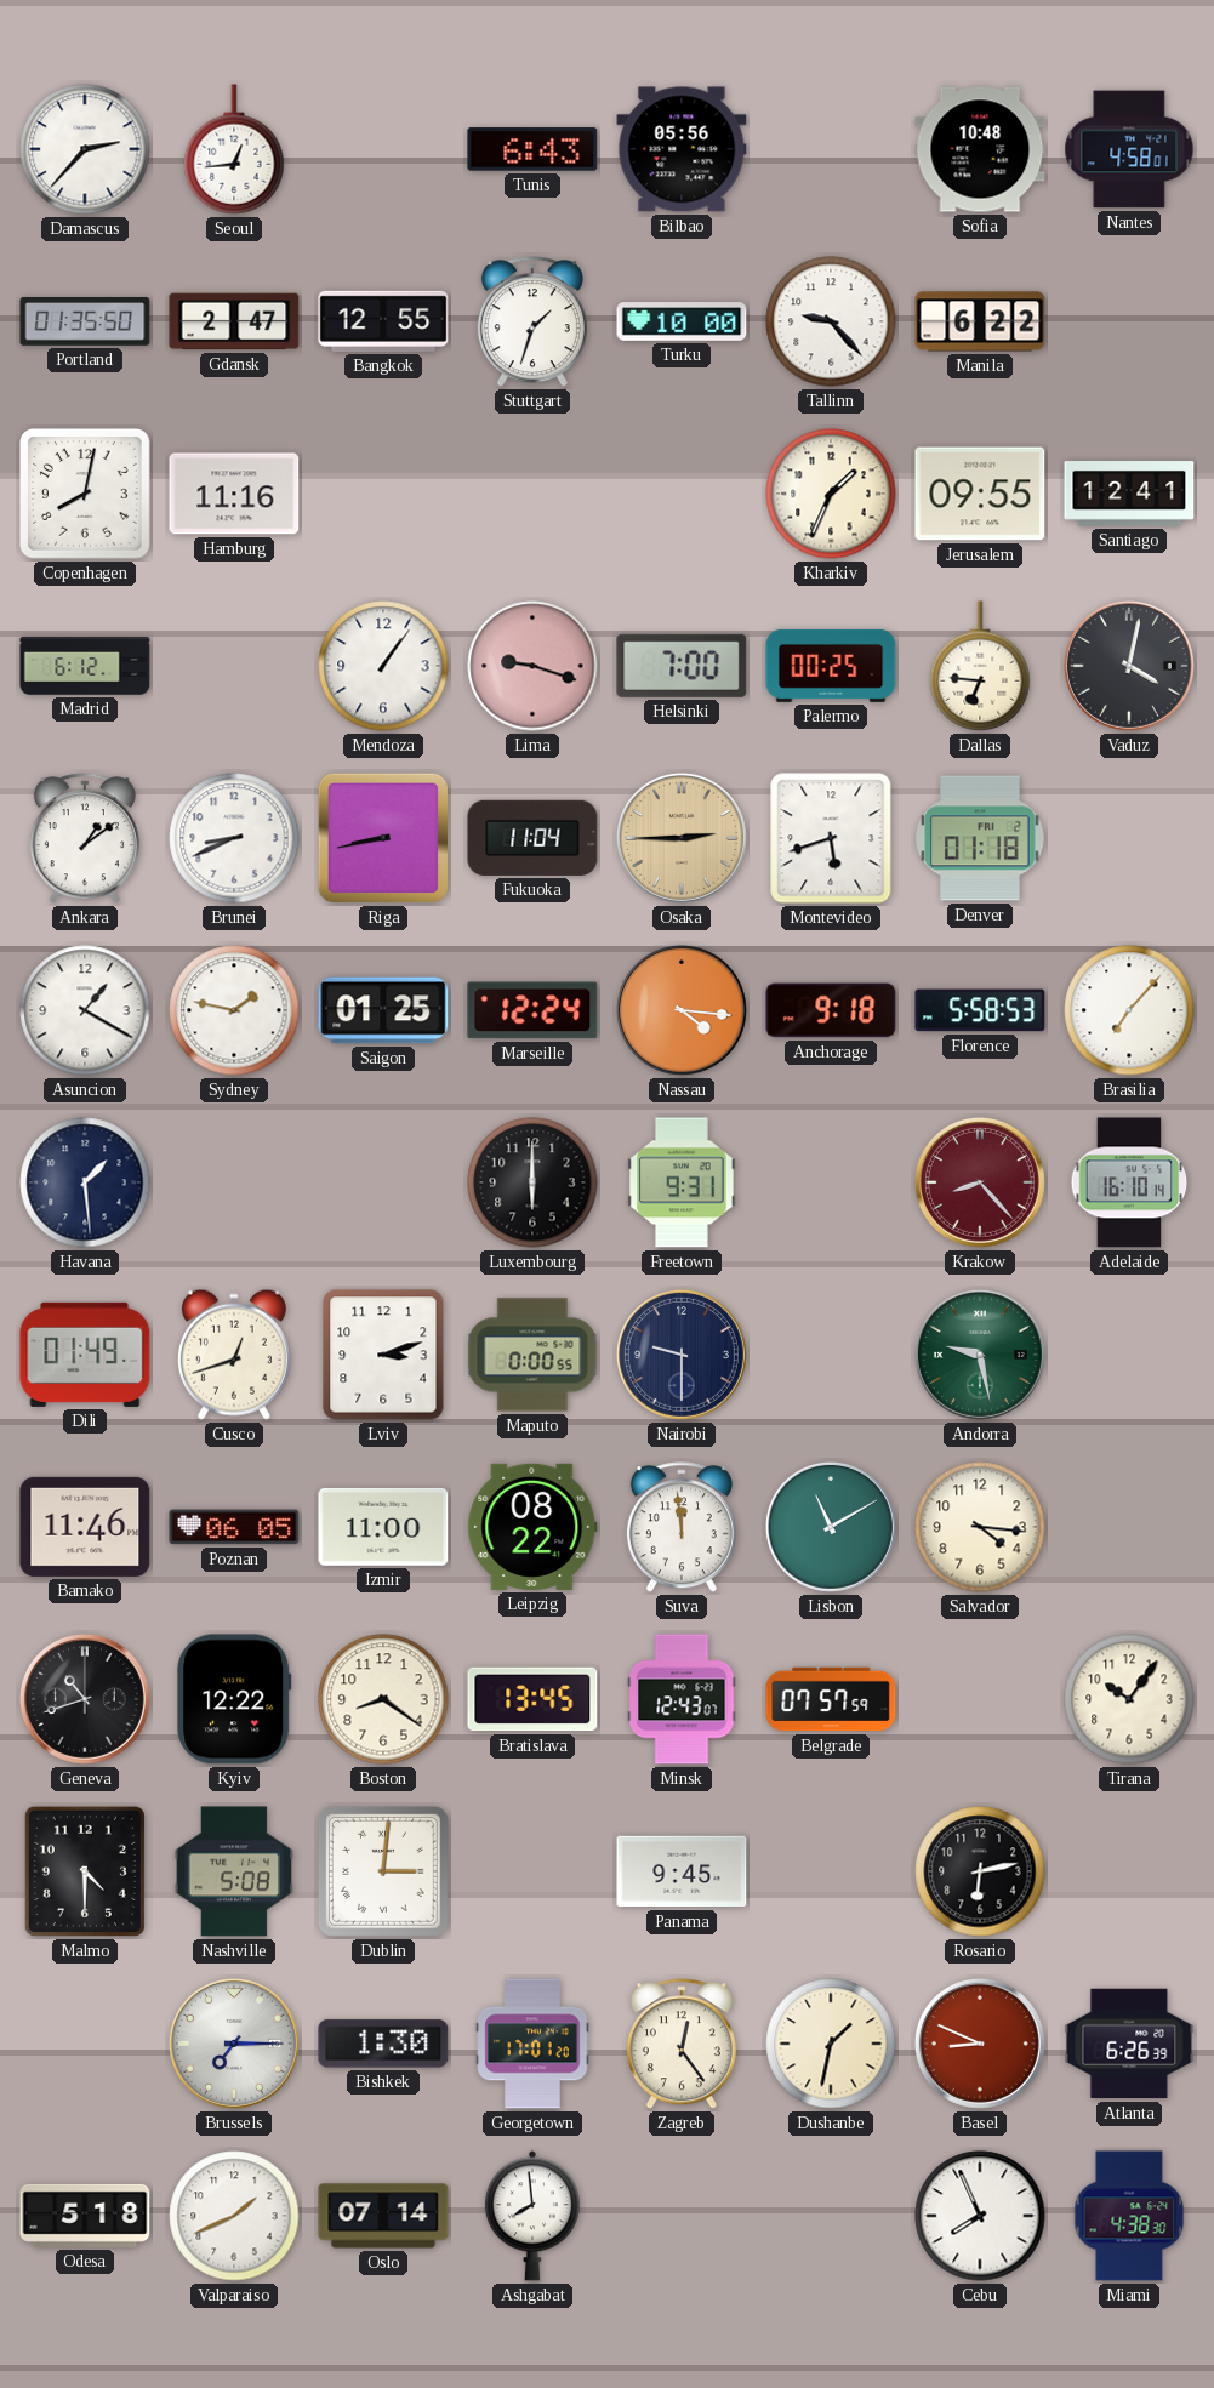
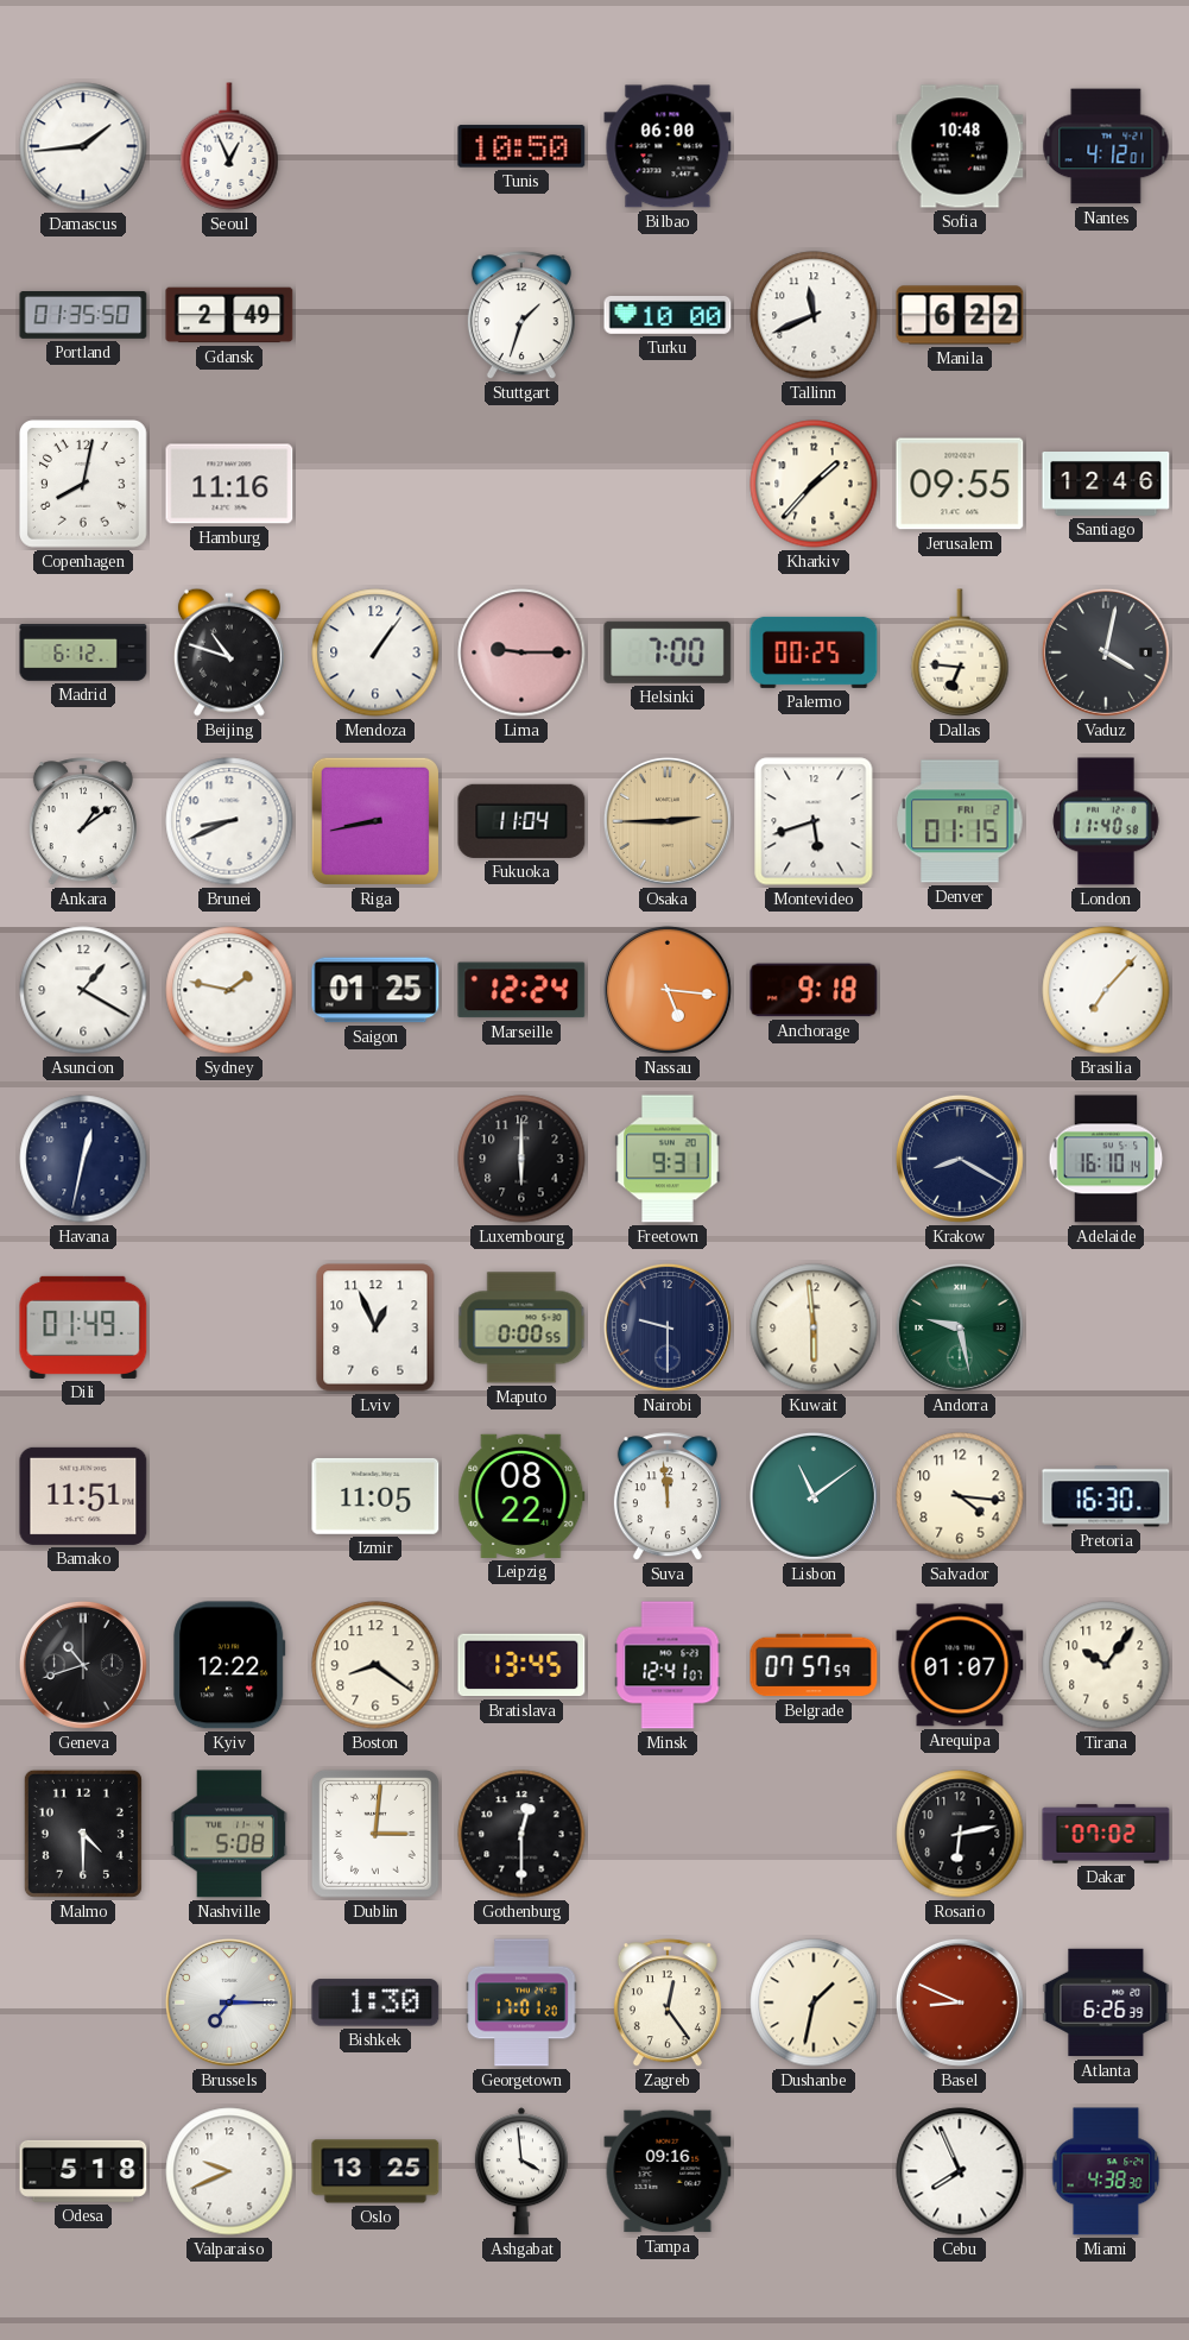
Damascus: 2:37 -> 1:44
Seoul: 12:44 -> 12:56
Tunis: 6:43 -> 10:50
Bilbao: 05:56 -> 06:00
Nantes: 4:58 -> 4:12
Gdansk: 2:47 -> 2:49
Bangkok: 12:55 -> none
Tallinn: 9:23 -> 11:41
Kharkiv: 1:34 -> 1:37
Santiago: 12:41 -> 12:46
Beijing: none -> 10:48
Lima: 9:18 -> 9:15
Denver: 01:18 -> 01:15
London: none -> 11:40
Nassau: 4:16 -> 5:16
Florence: 5:58 -> none
Havana: 1:29 -> 12:32
Krakow: 8:23 -> 8:20
Krakow dial: burgundy -> navy
Cusco: 12:42 -> none
Lviv: 3:12 -> 12:56
Kuwait: none -> 5:59
Bamako: 11:46 -> 11:51
Poznan: 06:05 -> none
Izmir: 11:00 -> 11:05
Lisbon: 11:10 -> 11:09
Pretoria: none -> 16:30
Minsk: 12:43 -> 12:41
Arequipa: none -> 01:07
Gothenburg: none -> 12:30
Panama: 9:45 -> none
Dakar: none -> 07:02
Valparaiso: 1:41 -> 9:41
Oslo: 07:14 -> 13:25
Ashgabat: 7:59 -> 3:59
Tampa: none -> 09:16
